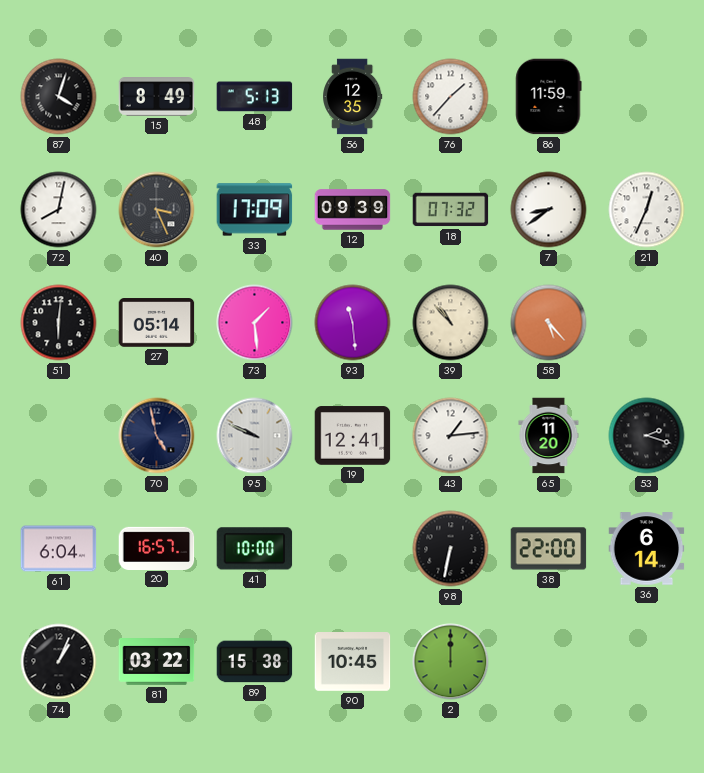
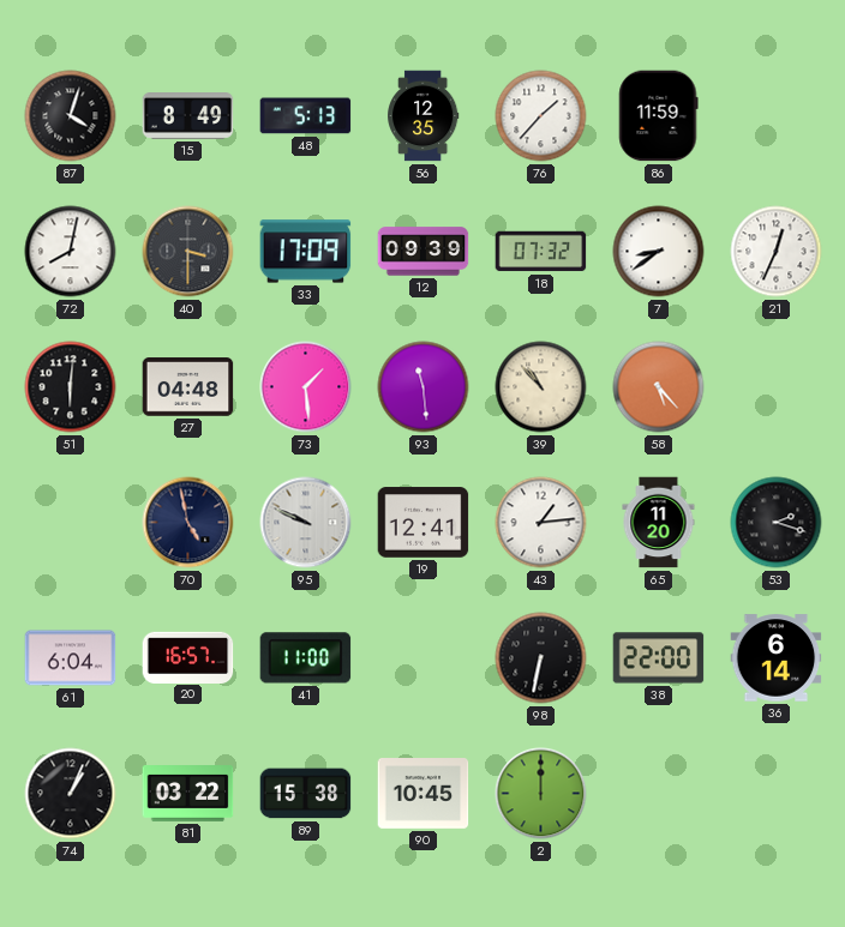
40: 3:26 -> 3:30
27: 05:14 -> 04:48
41: 10:00 -> 11:00
